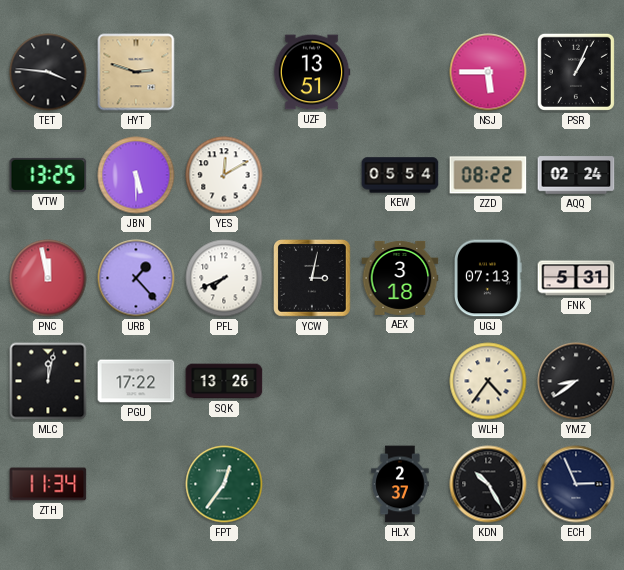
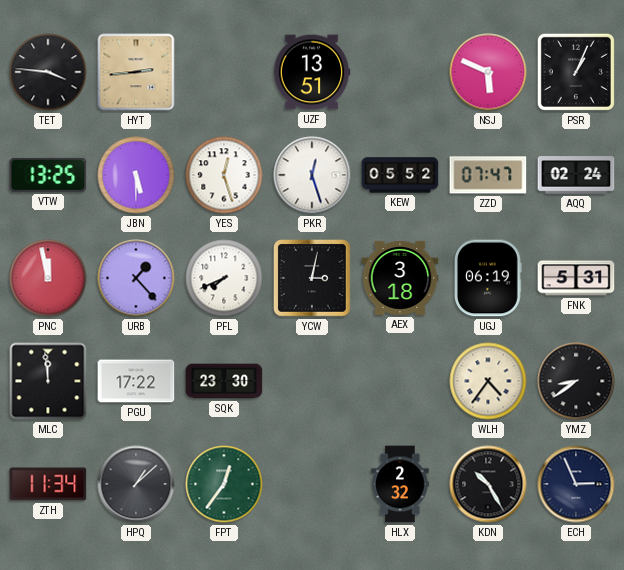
HYT: 2:48 -> 2:44
NSJ: 5:45 -> 5:49
YES: 12:10 -> 12:27
PKR: none -> 12:27
KEW: 05:54 -> 05:52
ZZD: 08:22 -> 07:47
UGJ: 07:13 -> 06:19
MLC: 12:02 -> 11:59
SQK: 13:26 -> 23:30
HPQ: none -> 1:08
HLX: 2:37 -> 2:32
